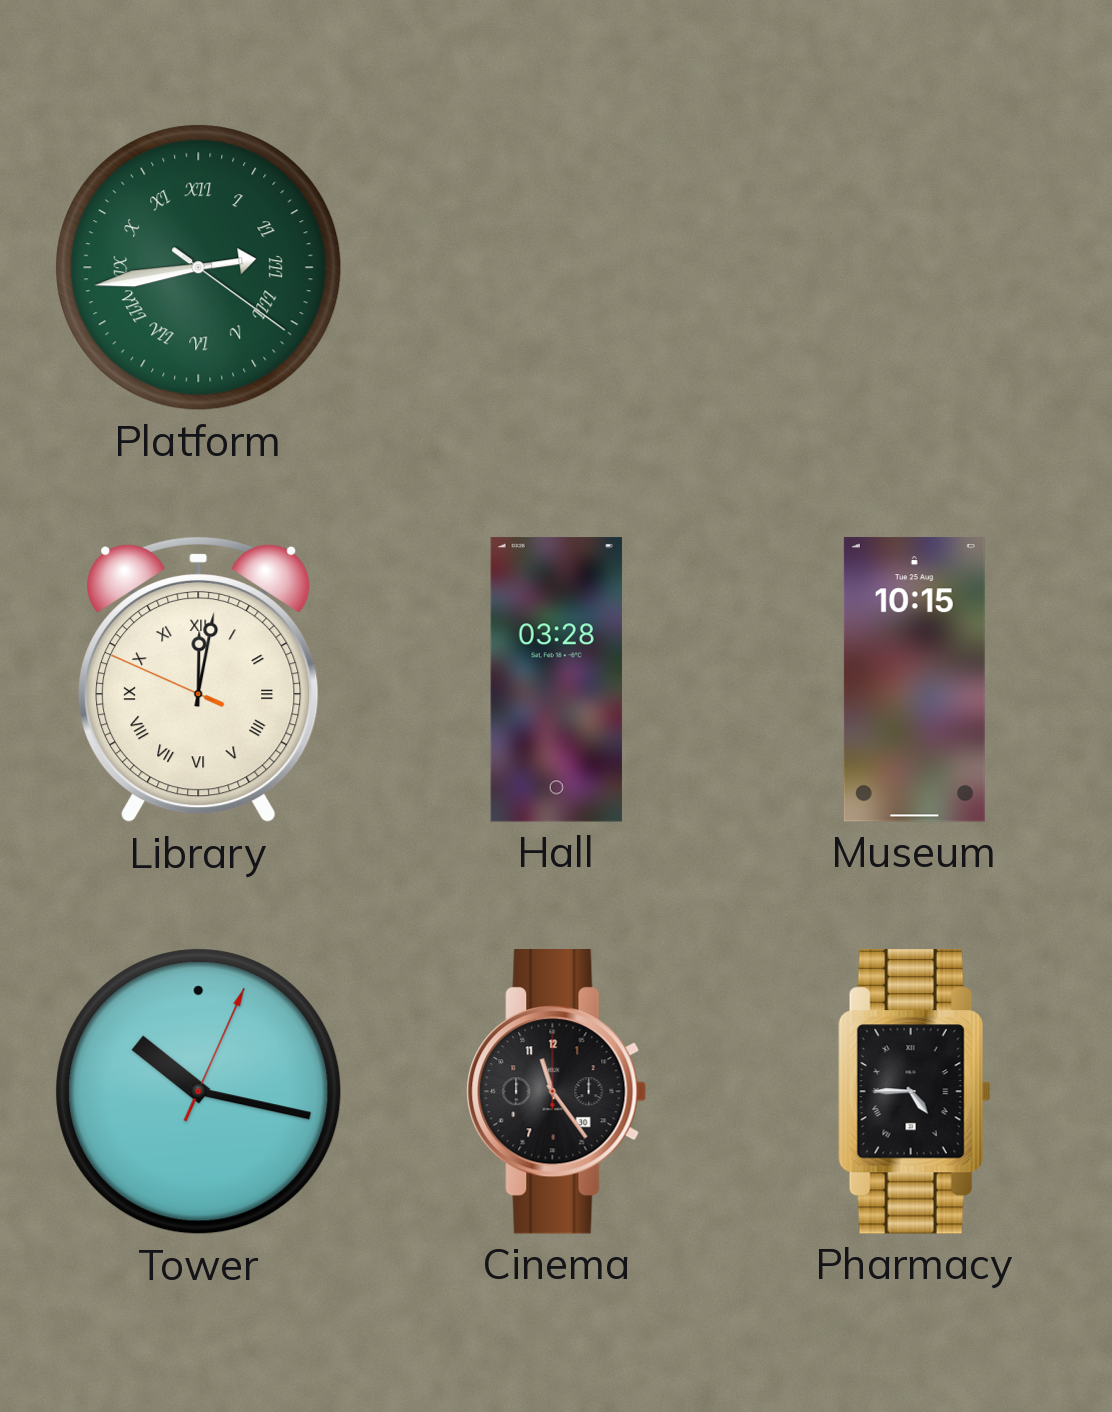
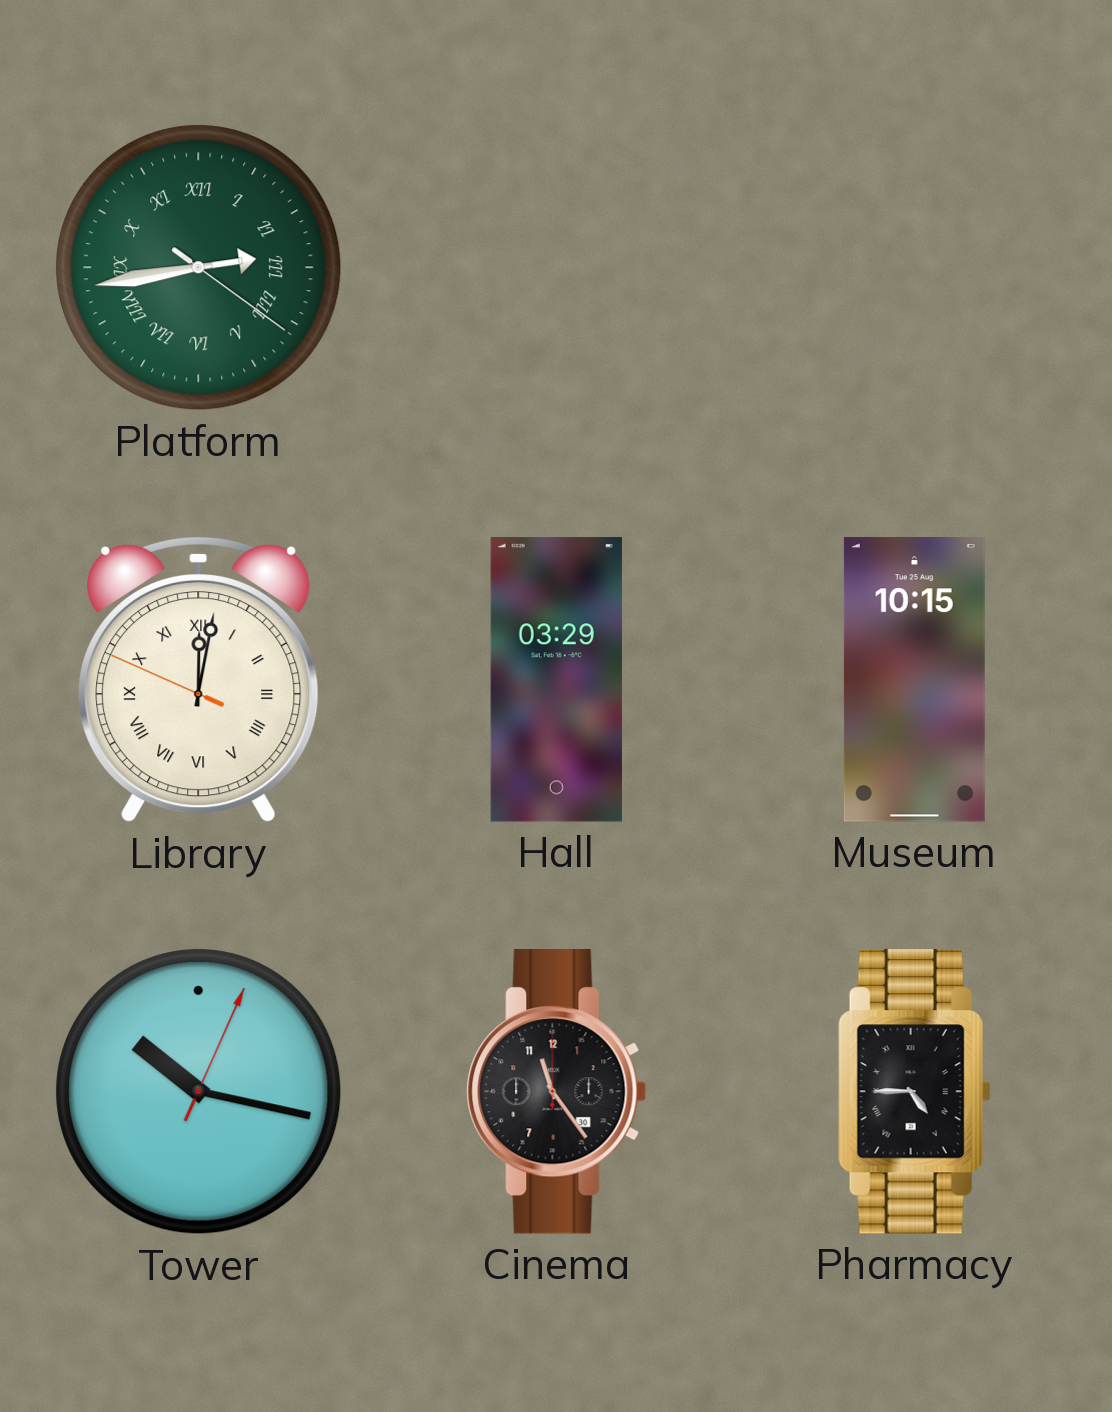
Hall: 03:28 -> 03:29
